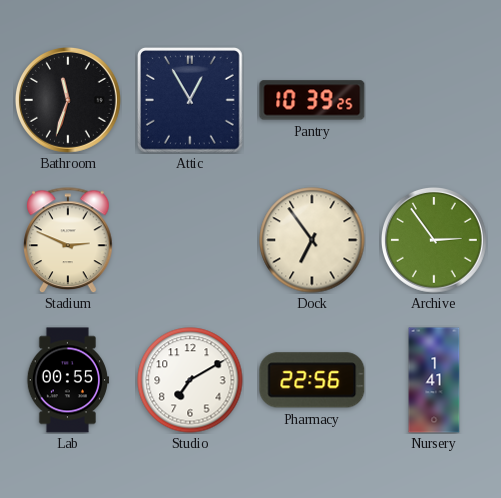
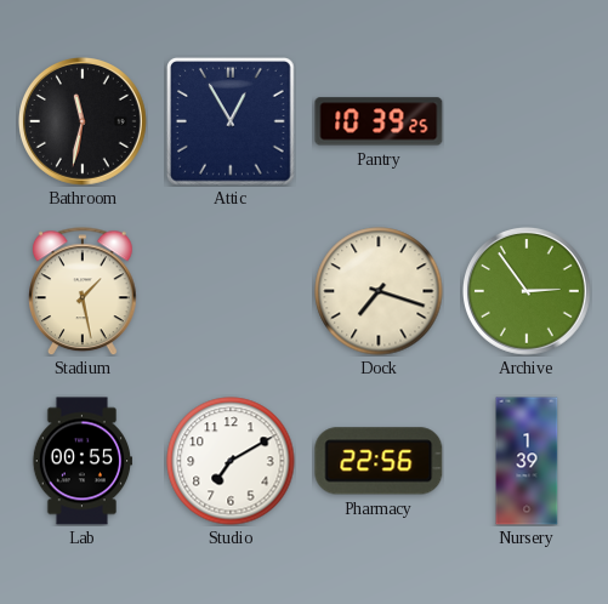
Bathroom: 11:33 -> 11:32
Stadium: 2:49 -> 1:28
Dock: 6:54 -> 7:18
Nursery: 1:41 -> 1:39
